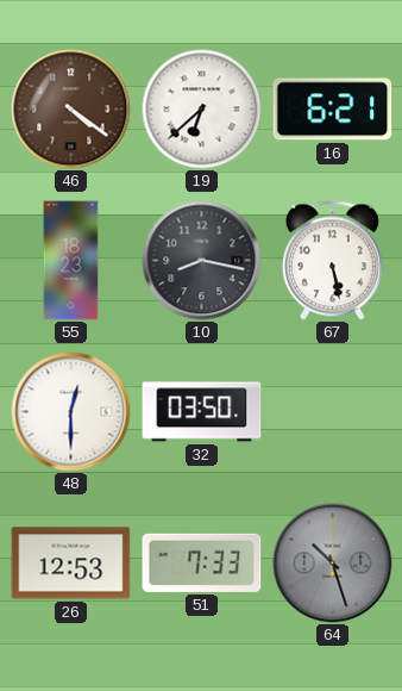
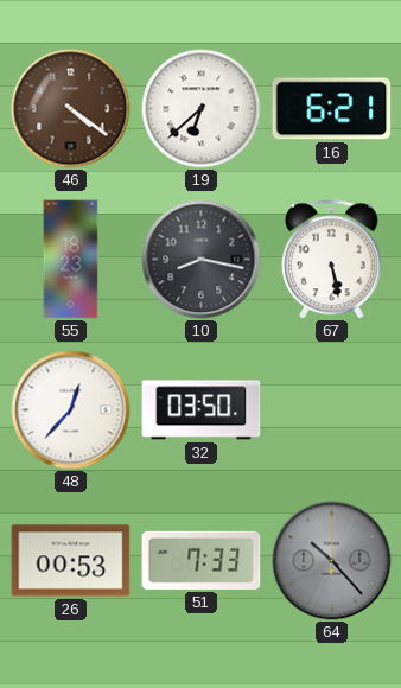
48: 12:30 -> 12:37
26: 12:53 -> 00:53
64: 10:27 -> 10:23
